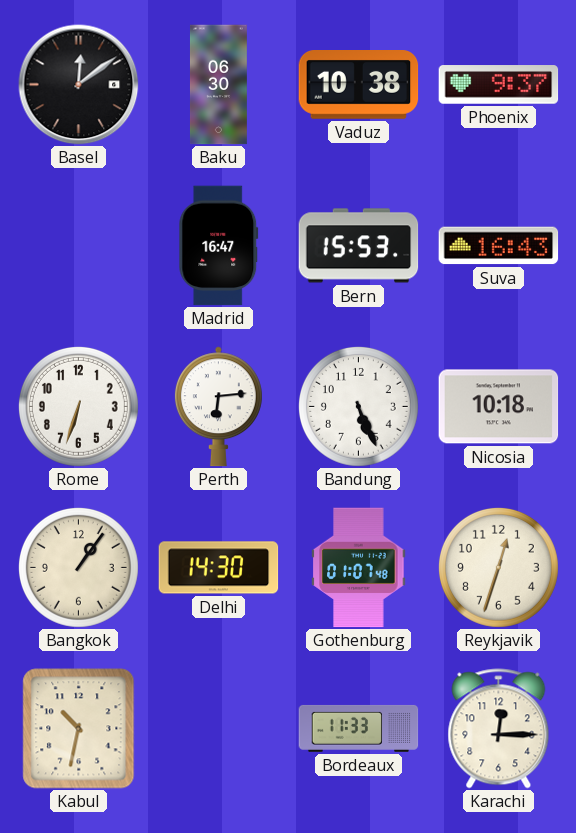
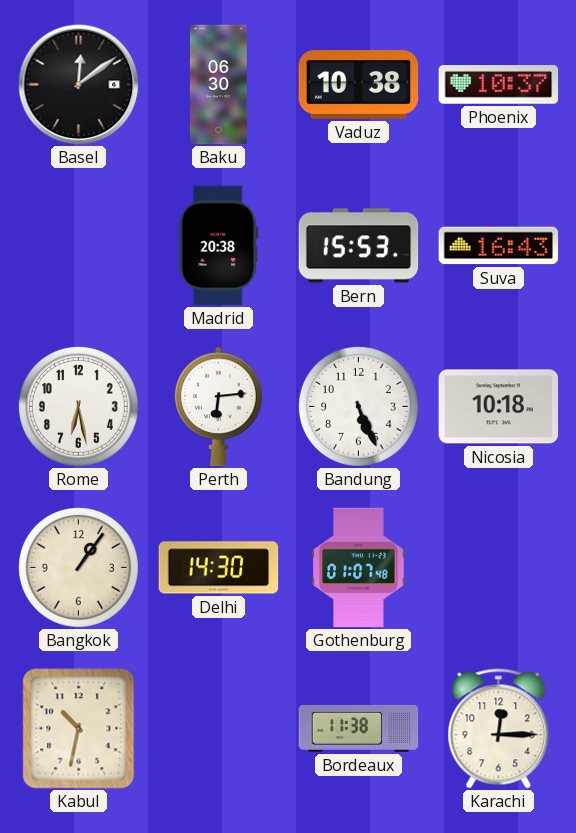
Phoenix: 9:37 -> 10:37
Madrid: 16:47 -> 20:38
Rome: 6:33 -> 6:28
Reykjavik: 12:33 -> none
Bordeaux: 11:33 -> 11:38
